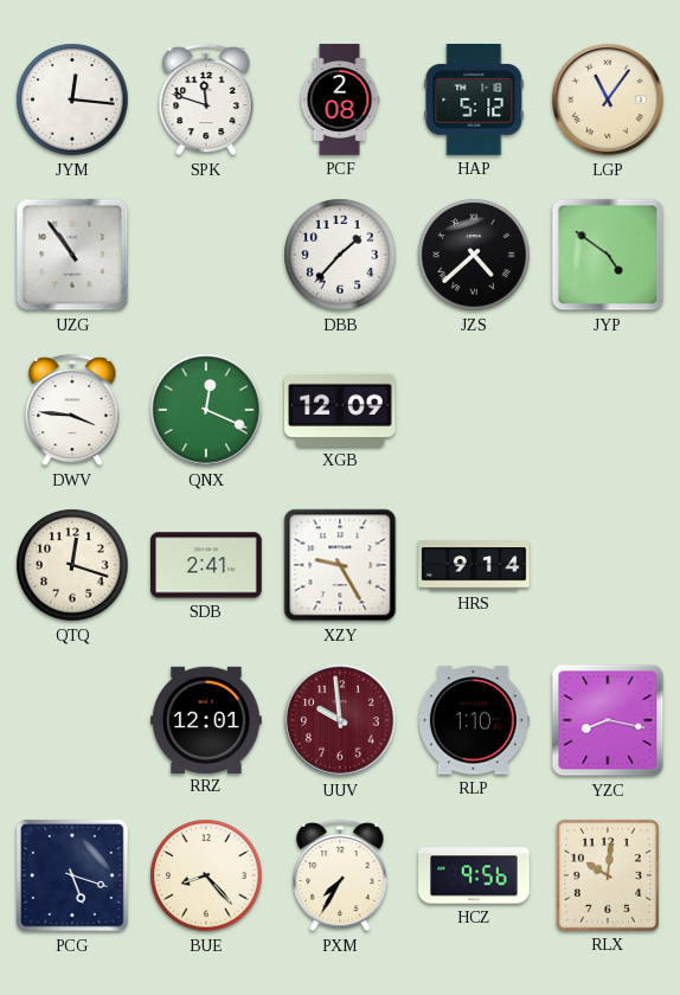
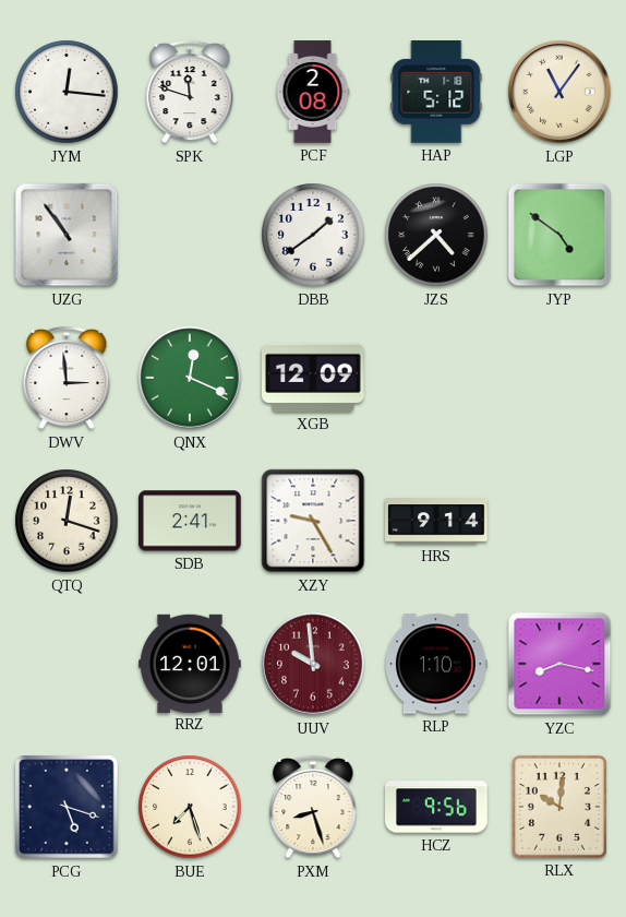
DBB: 1:37 -> 1:39
DWV: 3:46 -> 2:59
BUE: 8:23 -> 7:27
PXM: 7:35 -> 8:27
